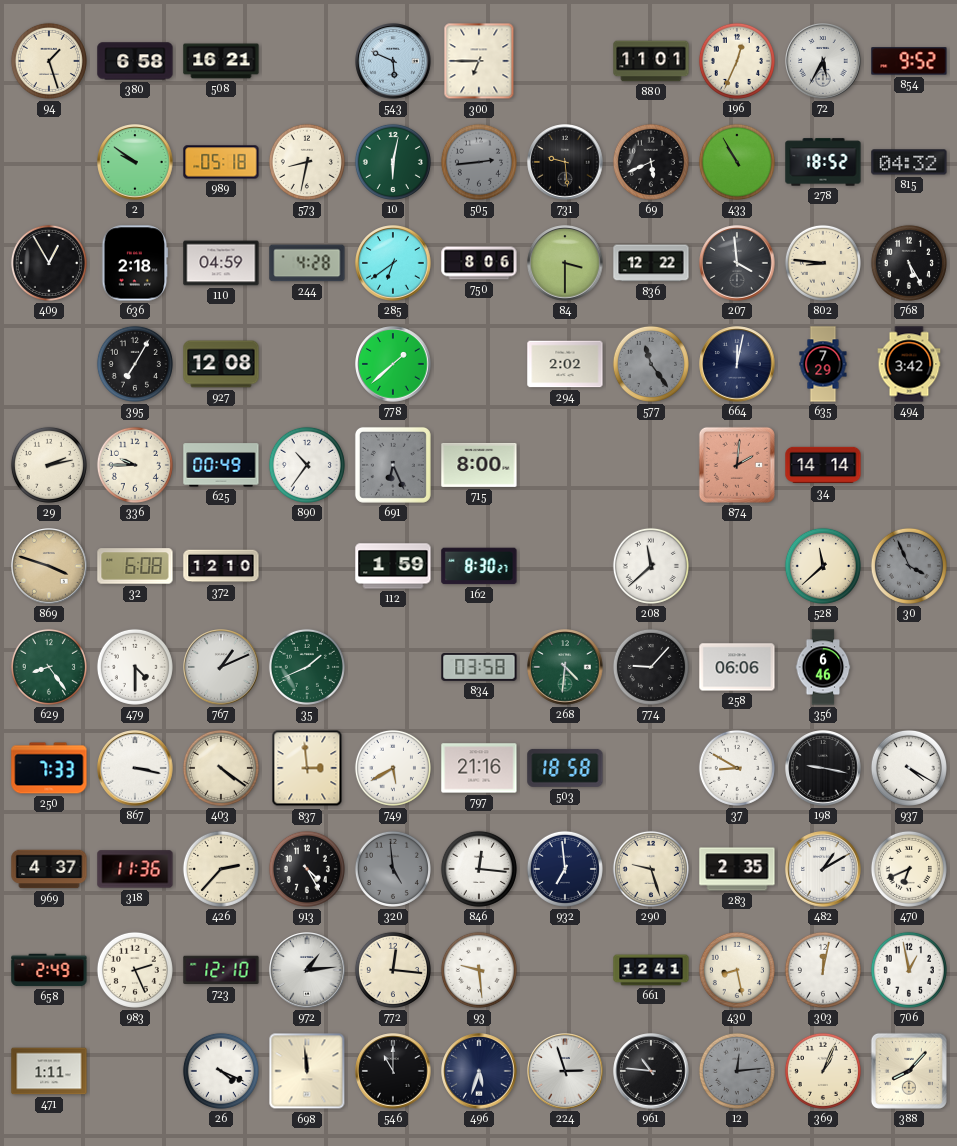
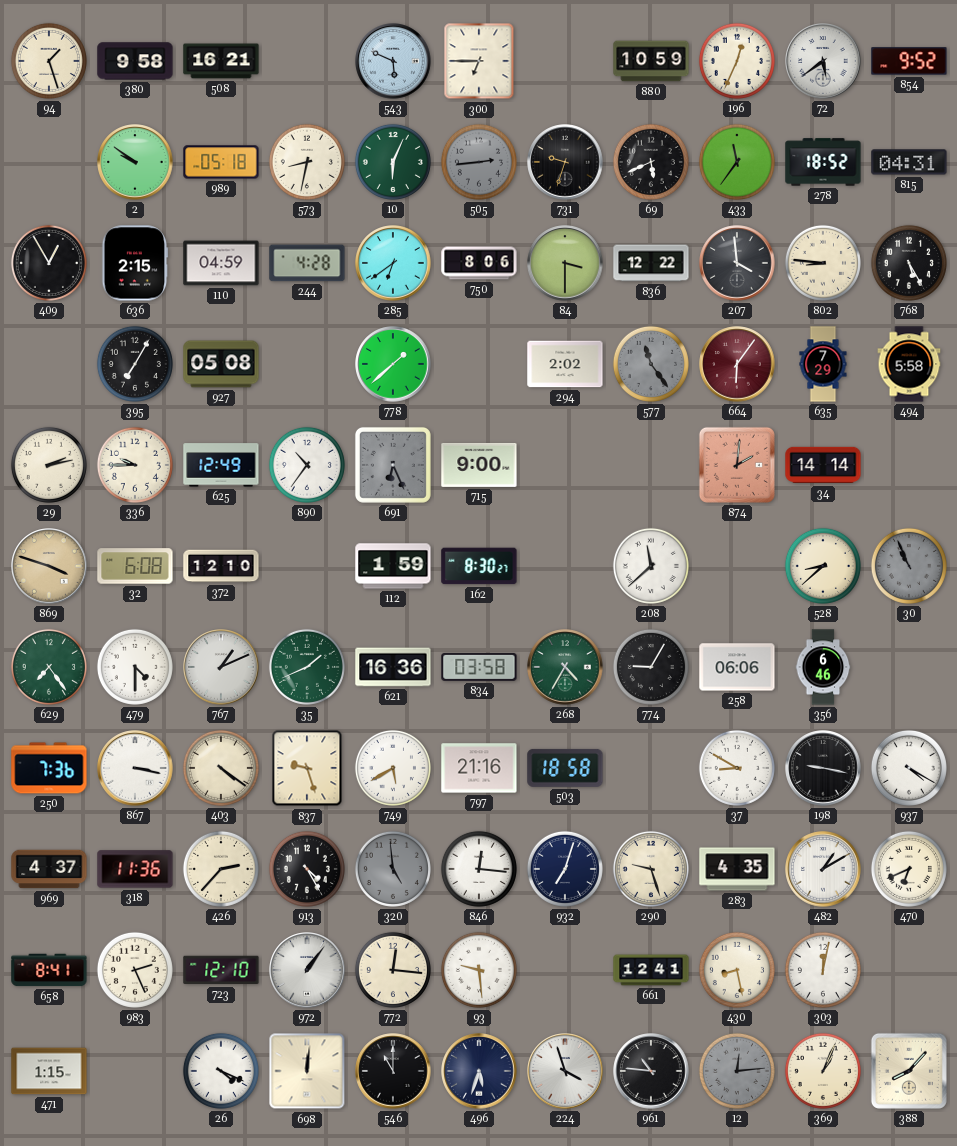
380: 6:58 -> 9:58
880: 11:01 -> 10:59
72: 5:35 -> 5:39
10: 6:02 -> 6:04
731: 9:29 -> 9:33
433: 10:55 -> 11:36
815: 04:32 -> 04:31
636: 2:18 -> 2:15
927: 12:08 -> 05:08
664: 12:02 -> 6:06
664 dial: navy -> burgundy
494: 3:42 -> 5:58
625: 00:49 -> 12:49
715: 8:00 -> 9:00
528: 11:38 -> 8:38
30: 3:56 -> 10:56
629: 8:24 -> 7:24
621: none -> 16:36
268: 4:31 -> 4:35
774: 9:07 -> 9:05
250: 7:33 -> 7:36
837: 2:59 -> 9:27
932: 6:59 -> 7:03
283: 2:35 -> 4:35
658: 2:49 -> 8:41
972: 1:14 -> 1:06
706: 12:58 -> none
471: 1:11 -> 1:15
698: 11:59 -> 12:01
224: 2:57 -> 3:57
